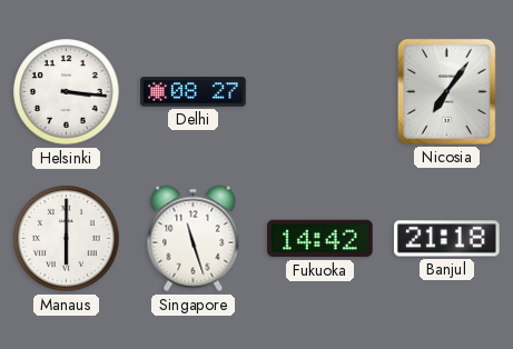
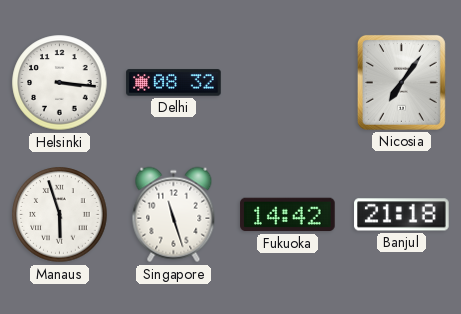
Delhi: 08:27 -> 08:32
Manaus: 6:00 -> 5:57
